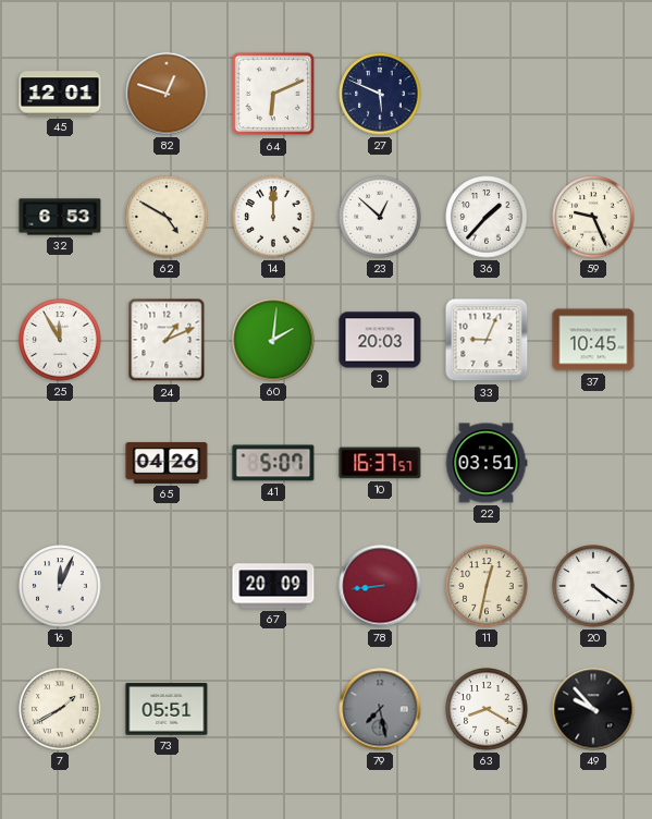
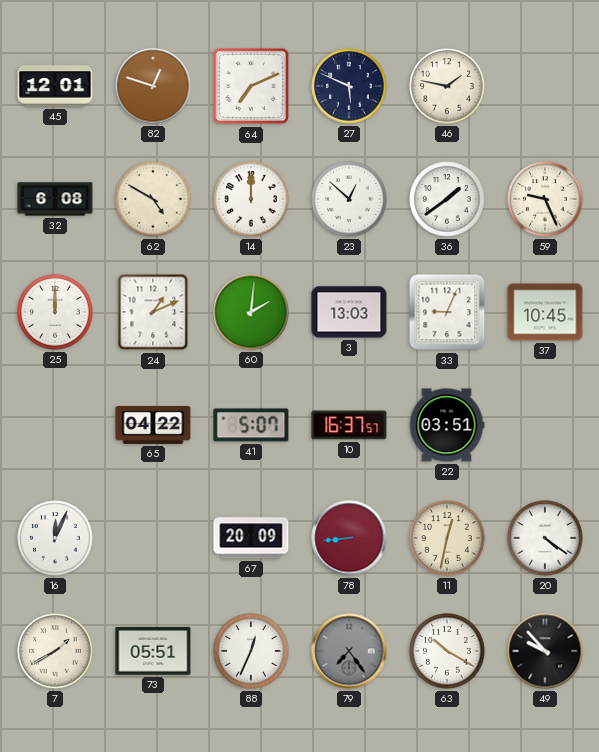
64: 6:11 -> 7:11
46: none -> 1:47
32: 6:53 -> 6:08
36: 1:37 -> 1:39
25: 11:55 -> 12:00
3: 20:03 -> 13:03
65: 04:26 -> 04:22
88: none -> 12:34
79: 7:28 -> 7:24
63: 8:20 -> 10:20
